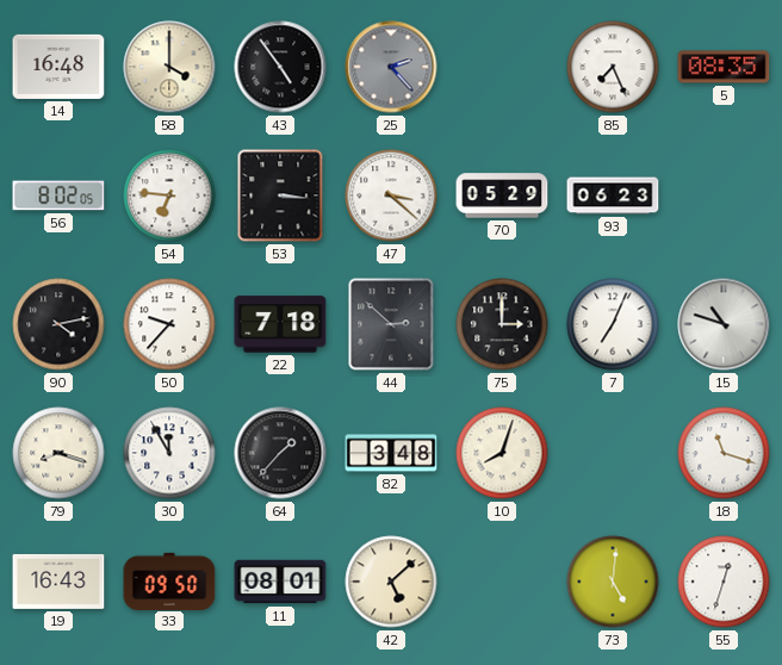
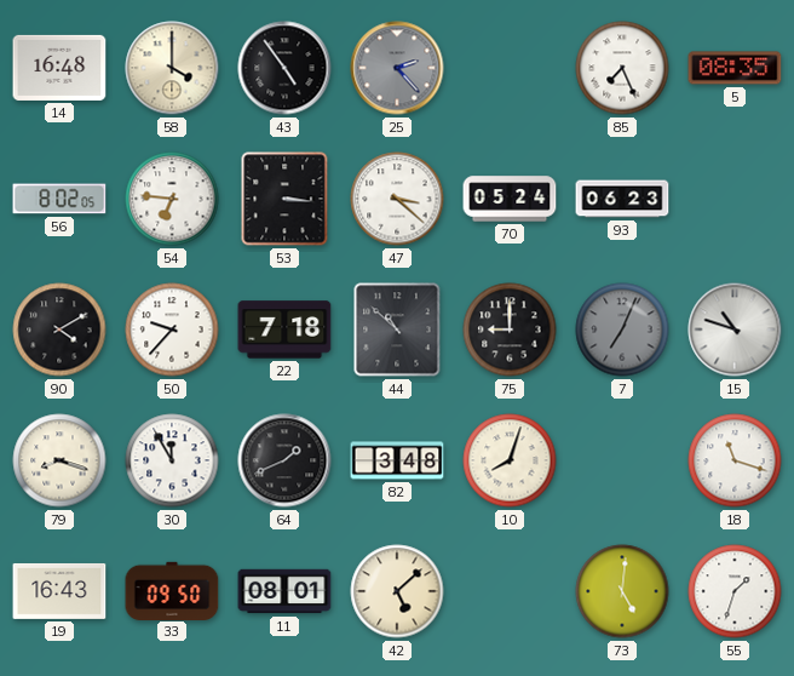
70: 05:29 -> 05:24
90: 4:13 -> 4:10
44: 2:52 -> 10:52
75: 3:00 -> 9:00
7 dial: white -> grey
64: 1:37 -> 1:41
55: 12:33 -> 1:33
